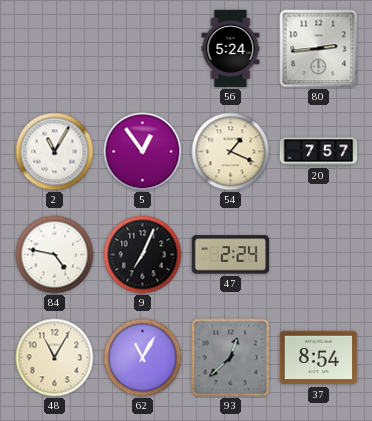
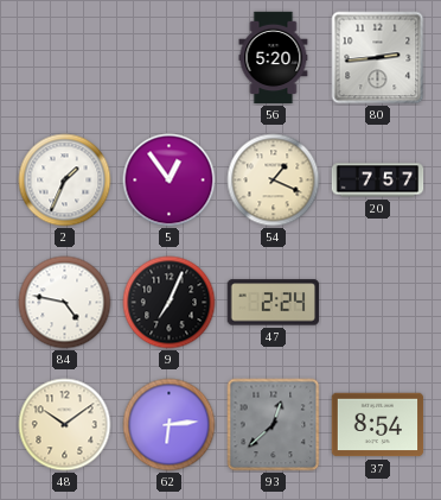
56: 5:24 -> 5:20
2: 11:05 -> 1:34
48: 11:05 -> 10:09
62: 11:05 -> 6:14
